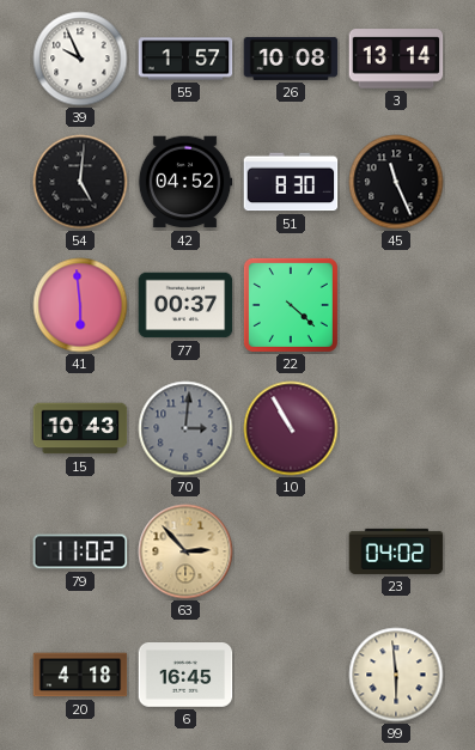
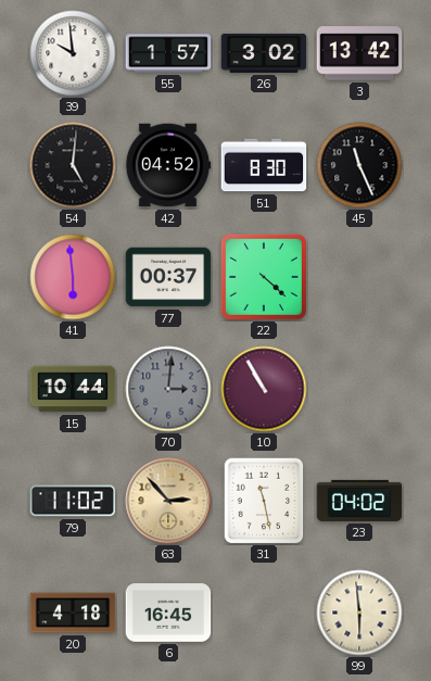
39: 9:56 -> 9:59
26: 10:08 -> 3:02
3: 13:14 -> 13:42
15: 10:43 -> 10:44
31: none -> 11:28
